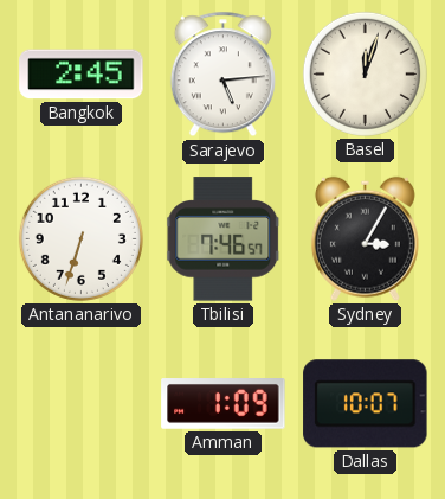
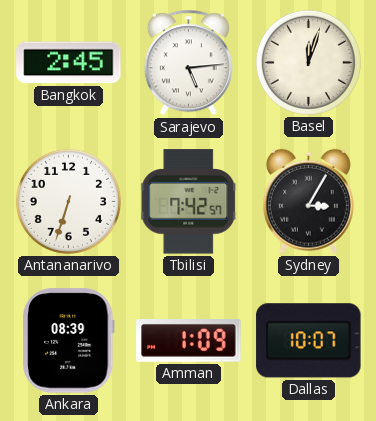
Tbilisi: 7:46 -> 7:42
Ankara: none -> 08:39
